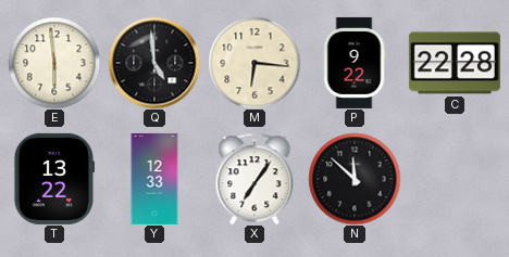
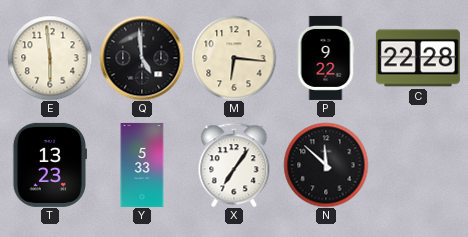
T: 13:22 -> 13:23
Y: 12:33 -> 5:33
